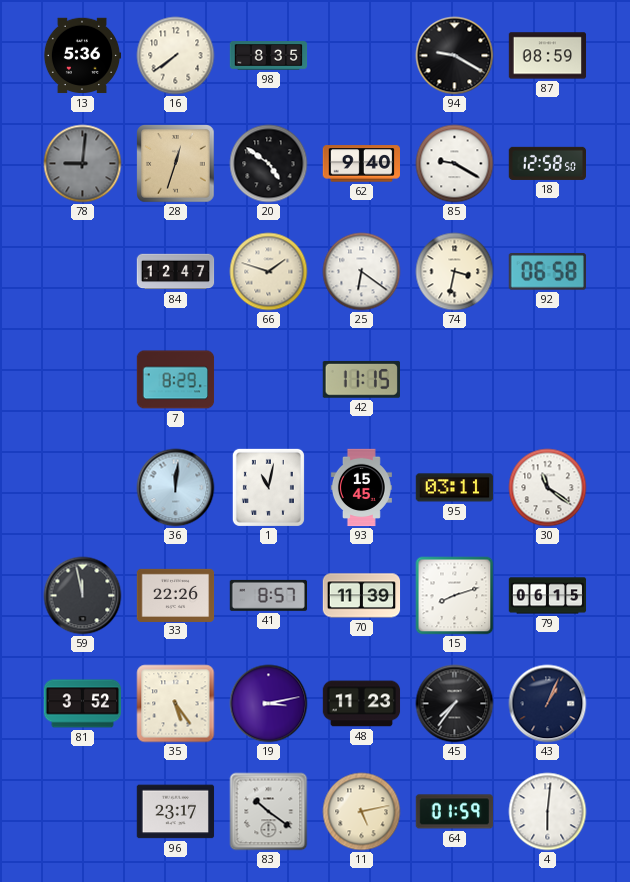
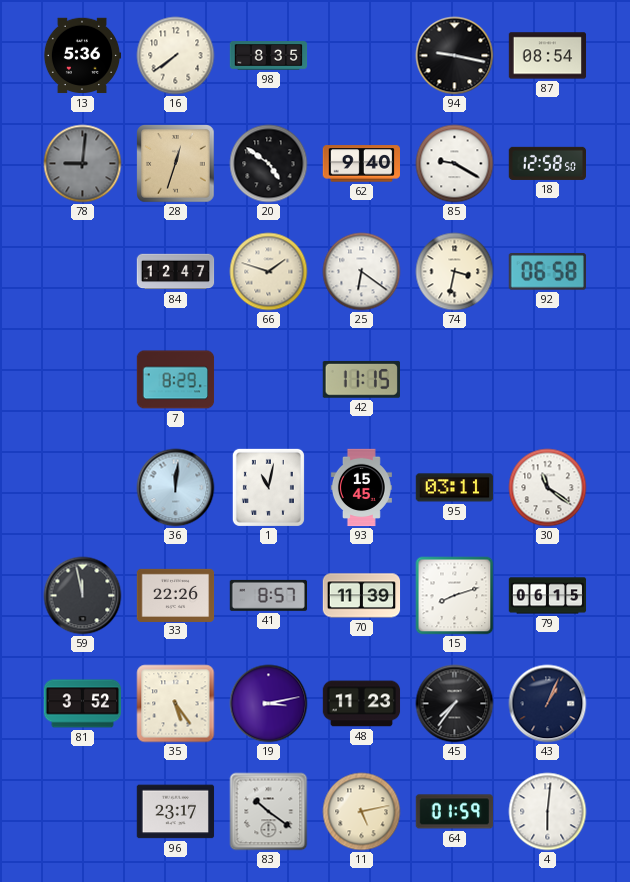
94: 9:20 -> 9:17
87: 08:59 -> 08:54
